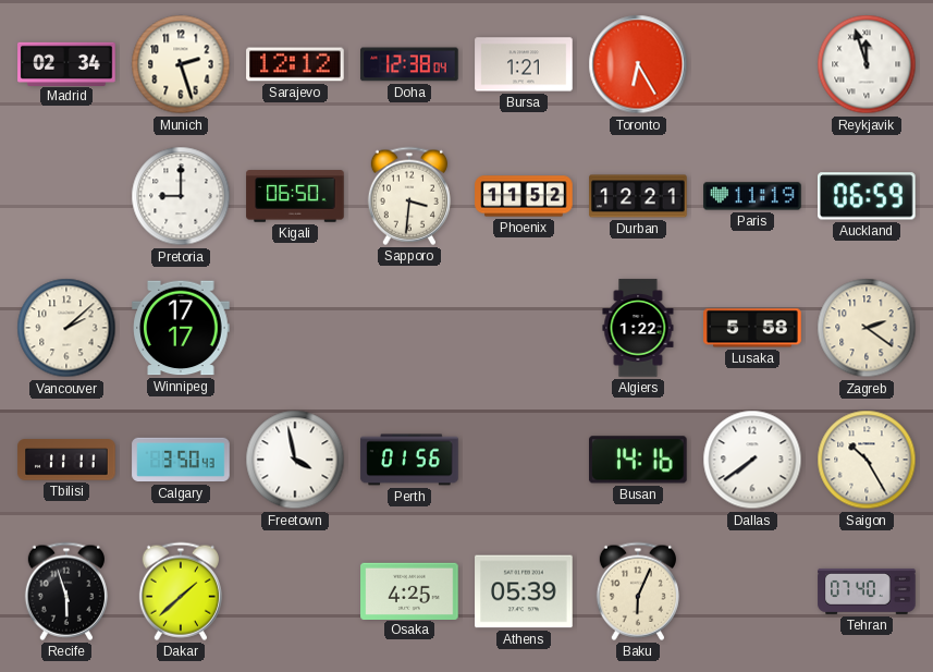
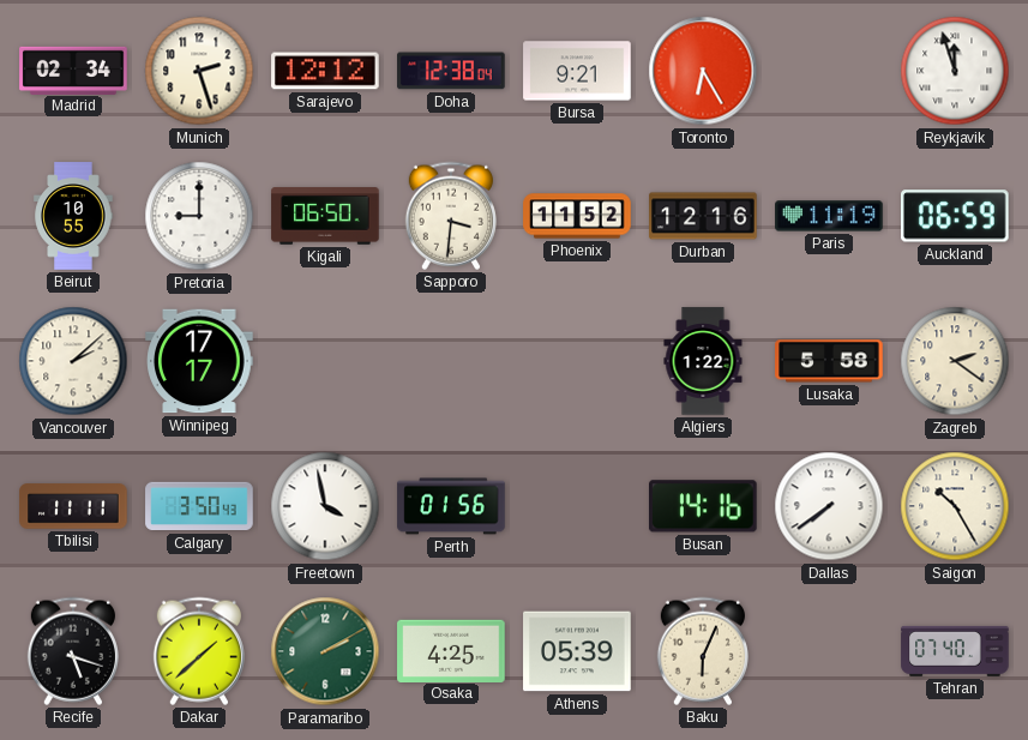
Bursa: 1:21 -> 9:21
Beirut: none -> 10:55
Durban: 12:21 -> 12:16
Recife: 5:57 -> 5:18
Paramaribo: none -> 2:10
